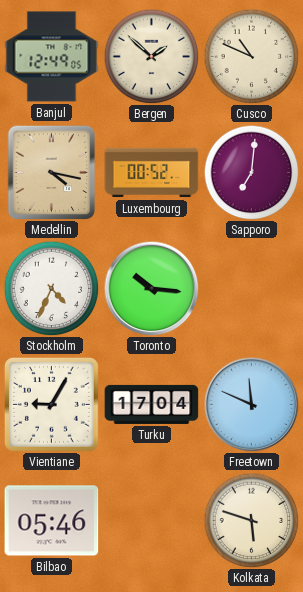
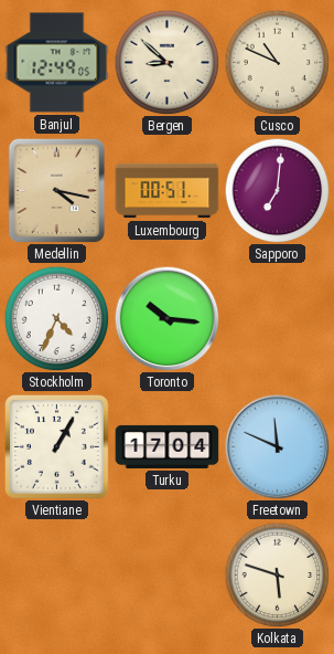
Bergen: 1:52 -> 8:52
Luxembourg: 00:52 -> 00:51
Vientiane: 9:05 -> 1:05
Bilbao: 05:46 -> none
